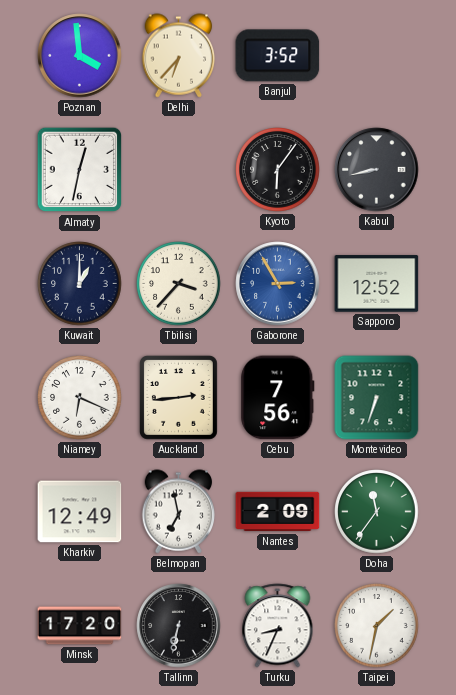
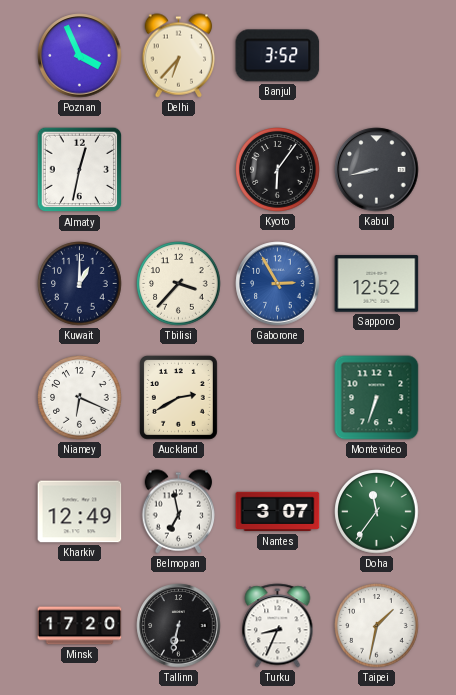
Poznan: 3:59 -> 3:56
Auckland: 2:44 -> 2:40
Cebu: 7:56 -> none
Nantes: 2:09 -> 3:07
